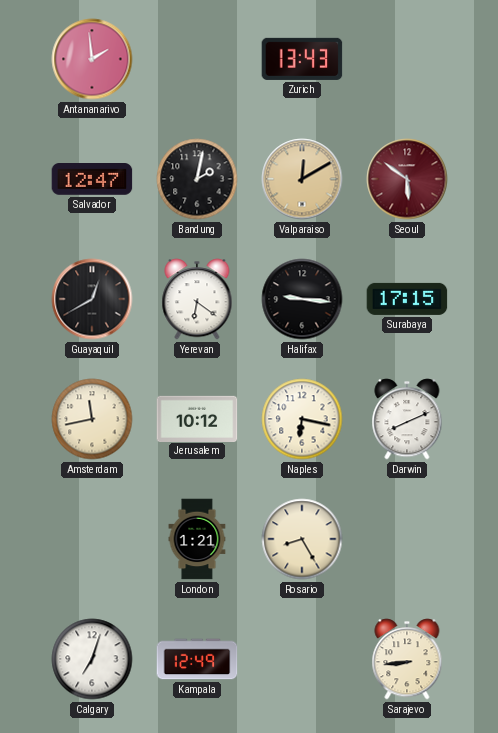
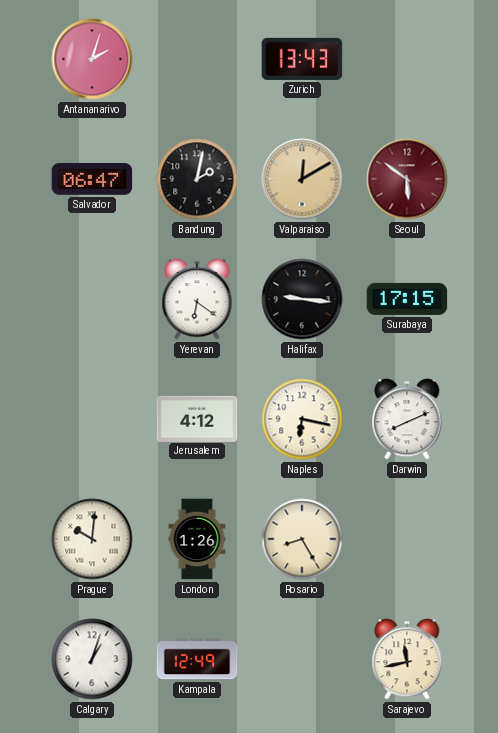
Antananarivo: 1:59 -> 2:03
Salvador: 12:47 -> 06:47
Guayaquil: 12:40 -> none
Amsterdam: 11:43 -> none
Jerusalem: 10:12 -> 4:12
Prague: none -> 10:01
London: 1:21 -> 1:26
Calgary: 7:03 -> 1:03
Sarajevo: 8:44 -> 11:43
